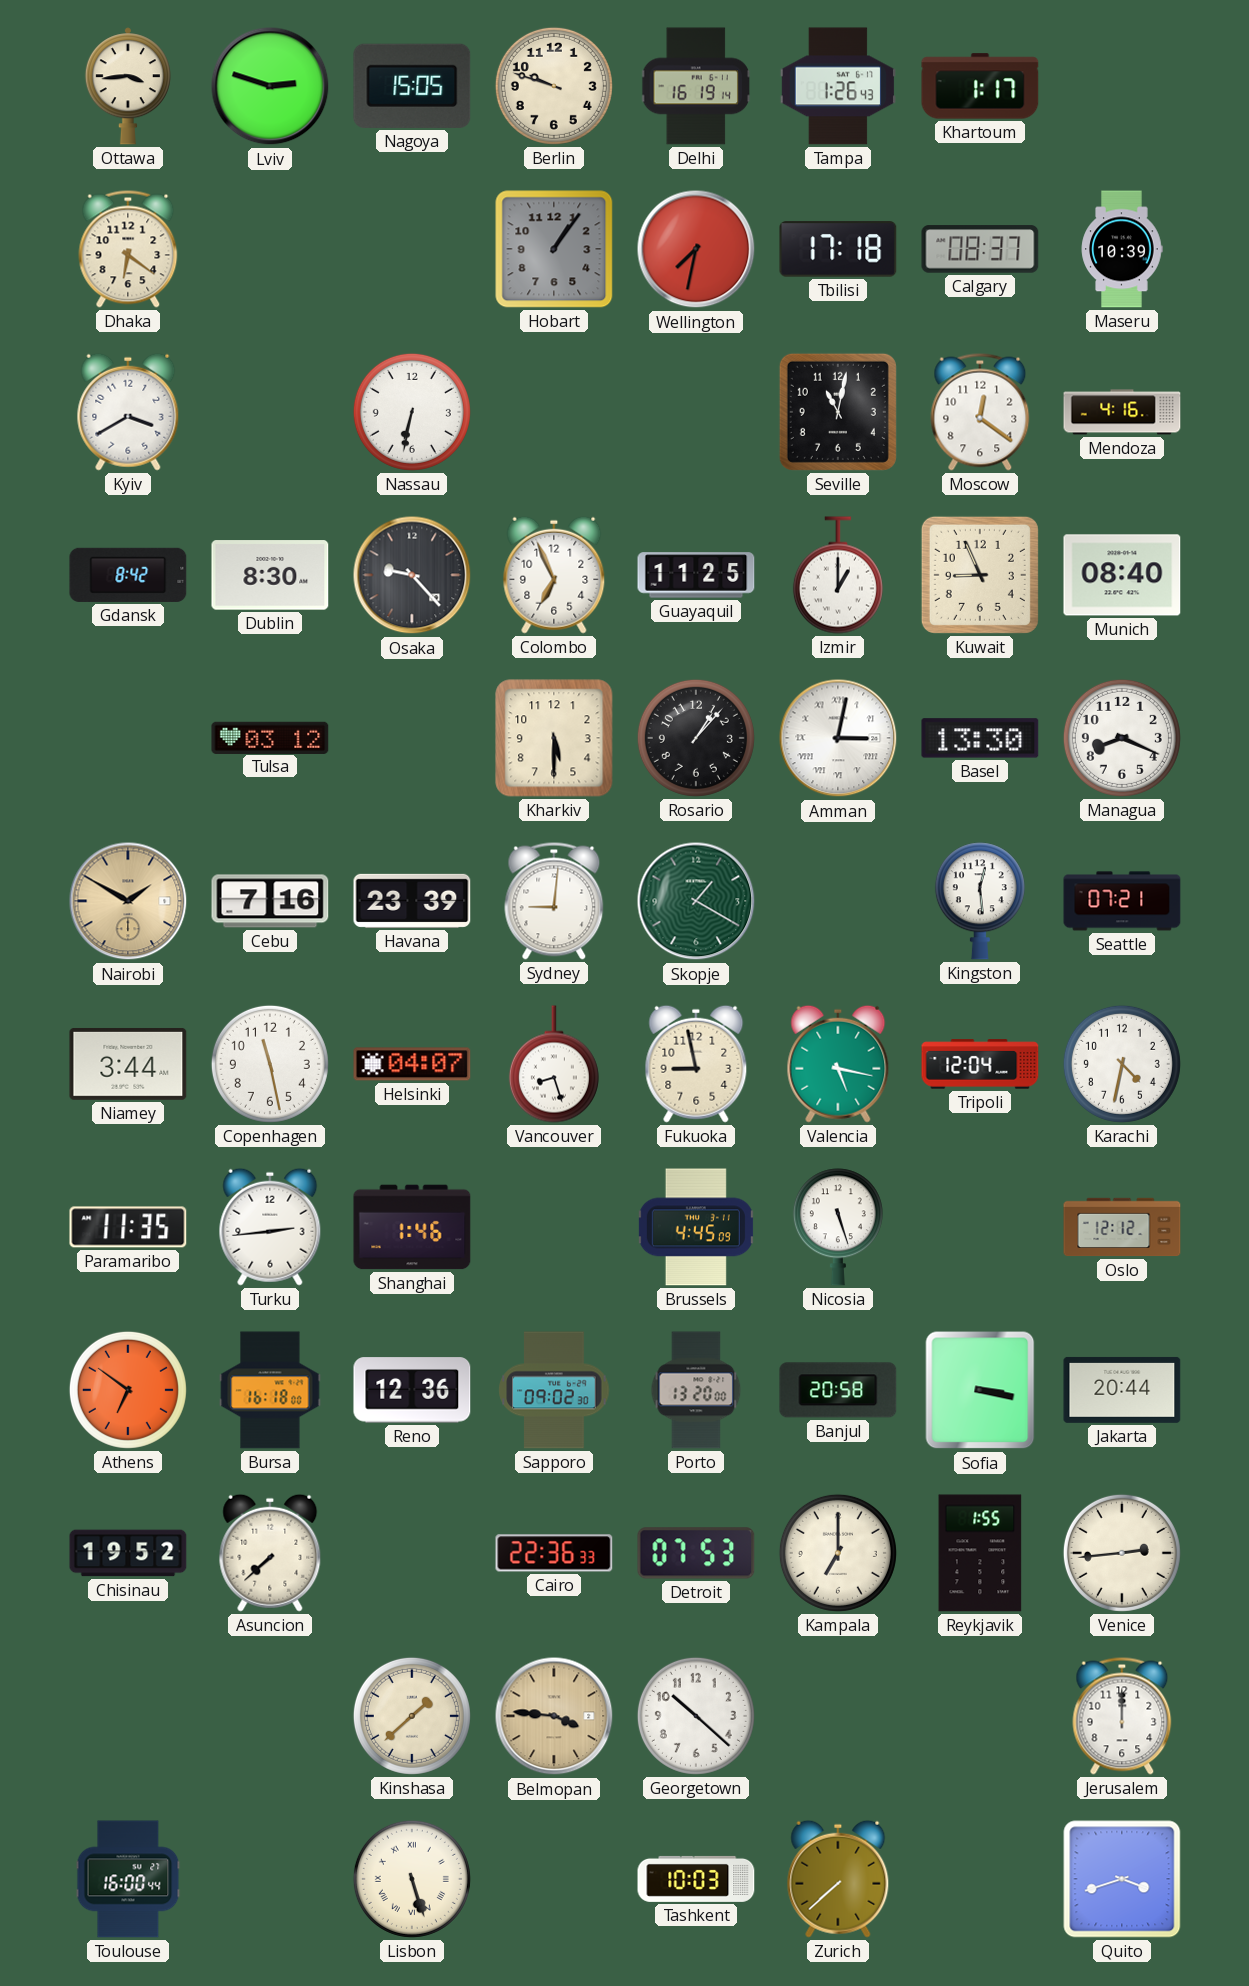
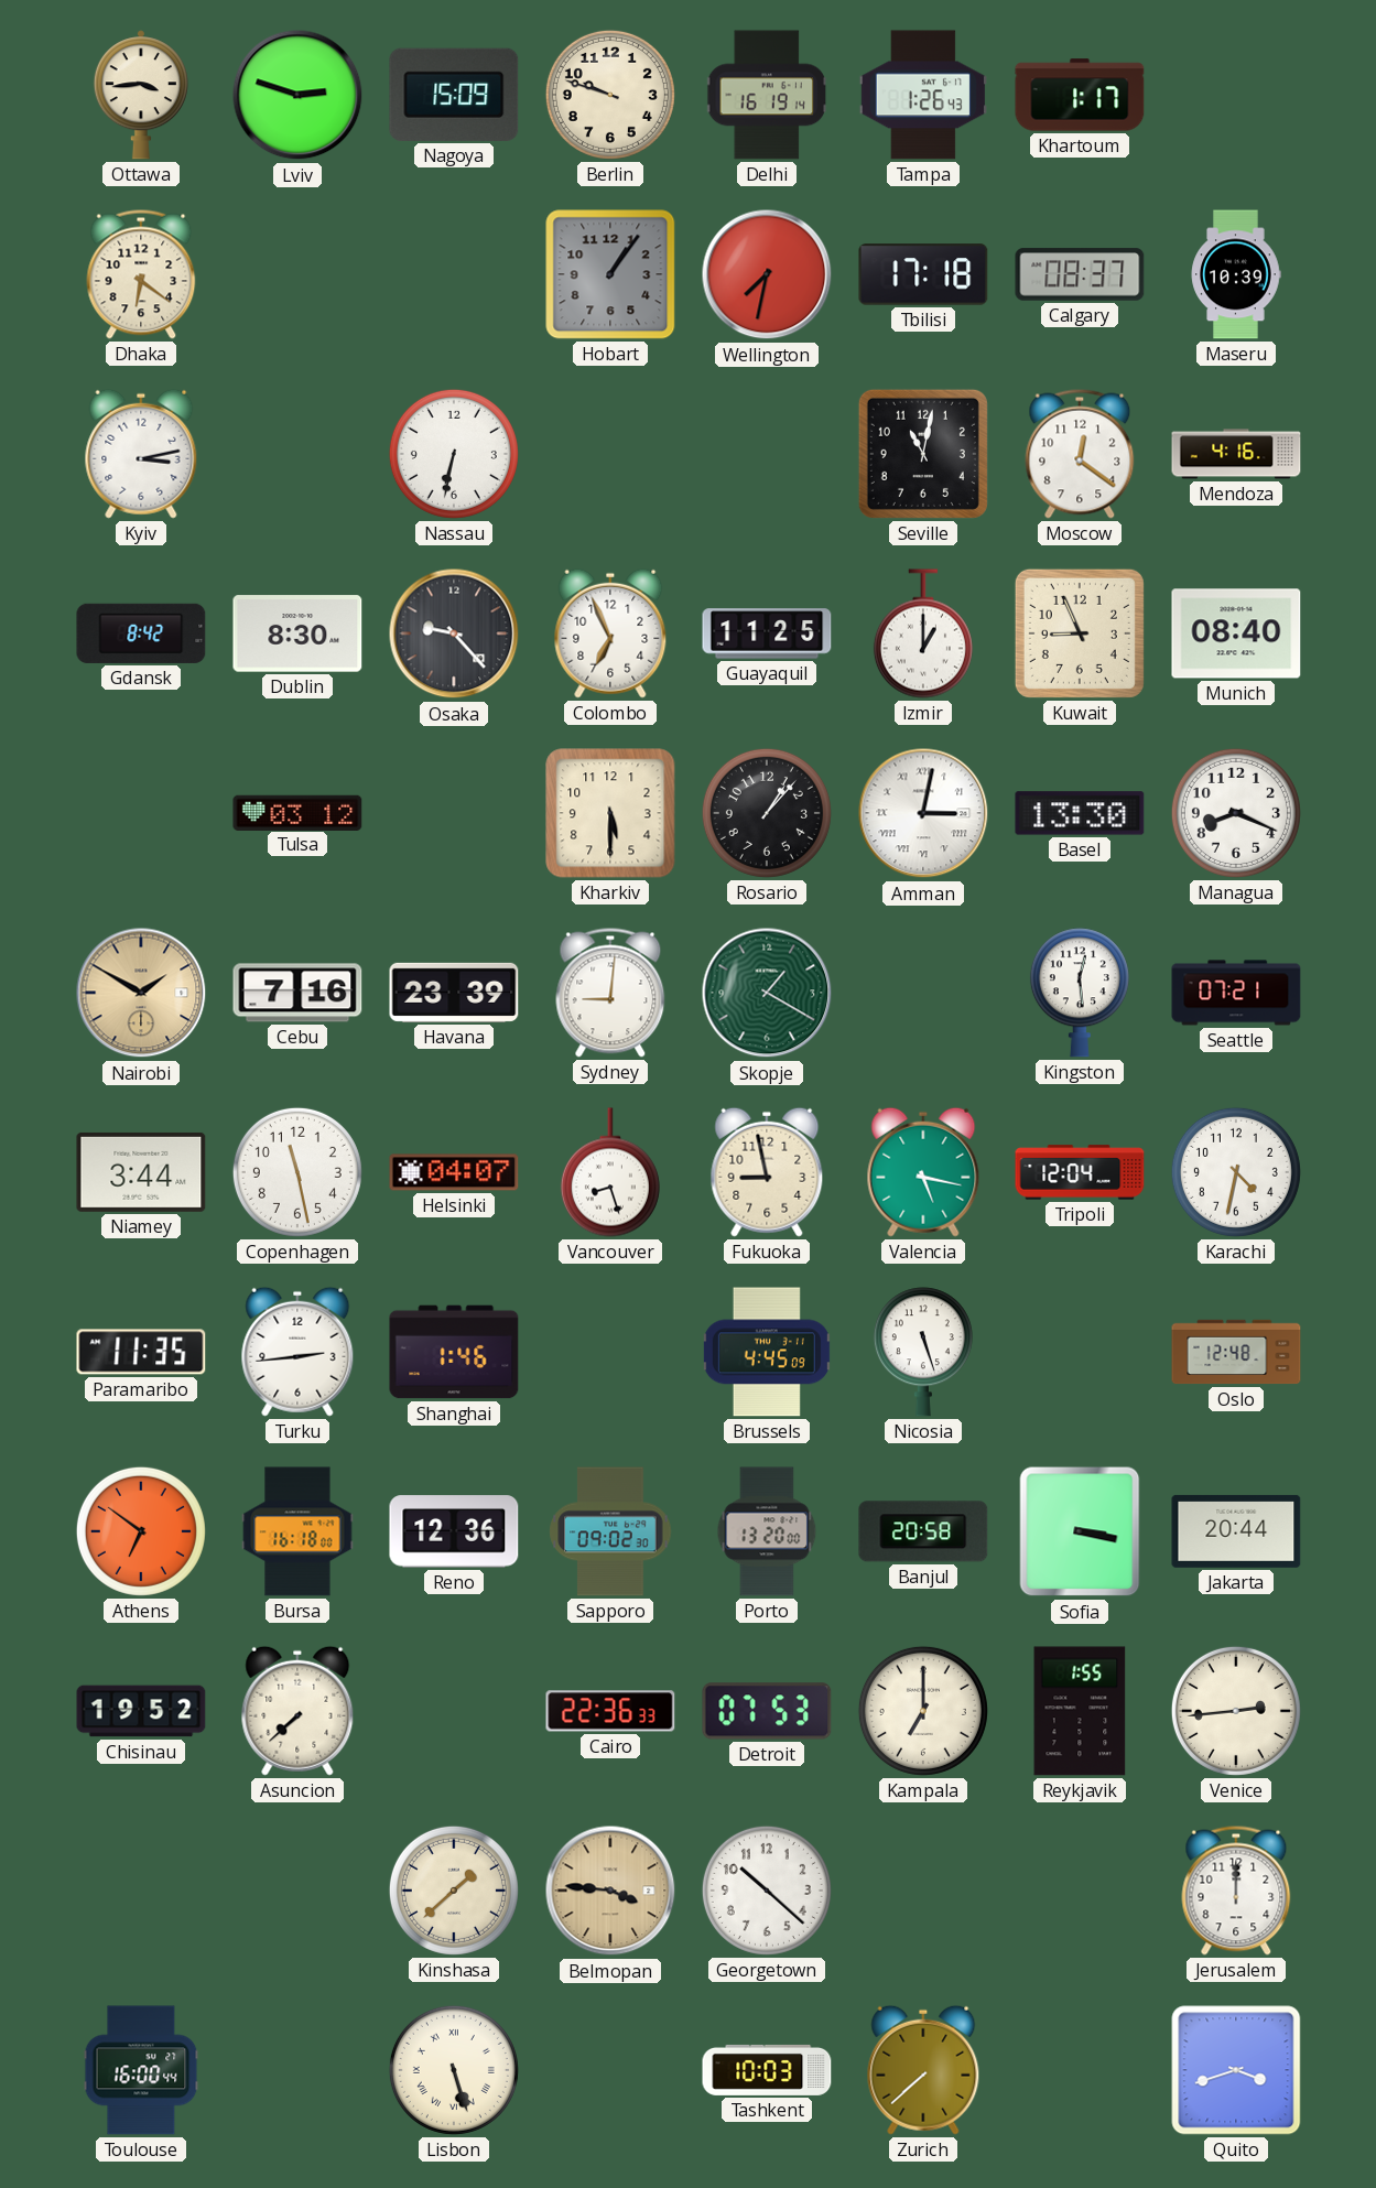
Nagoya: 15:05 -> 15:09
Kyiv: 3:40 -> 3:13
Oslo: 12:12 -> 12:48
